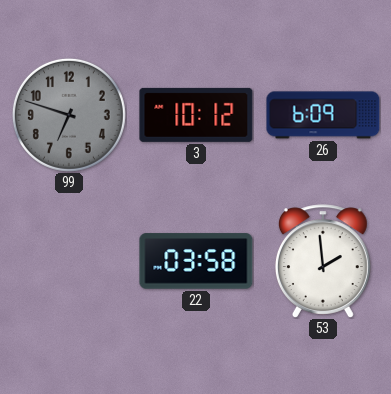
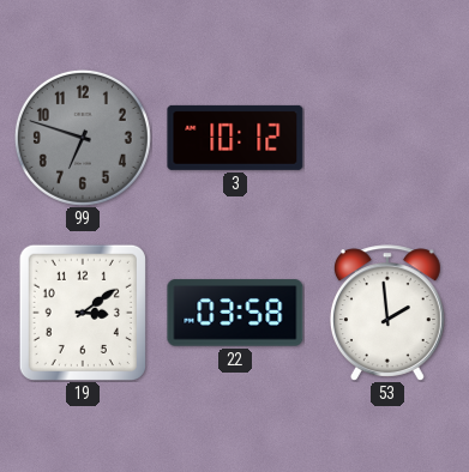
26: 6:09 -> none
19: none -> 3:09
